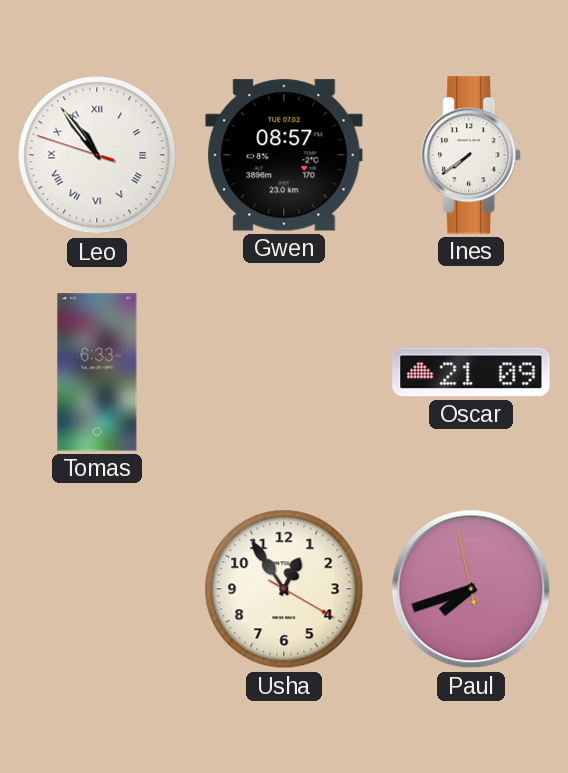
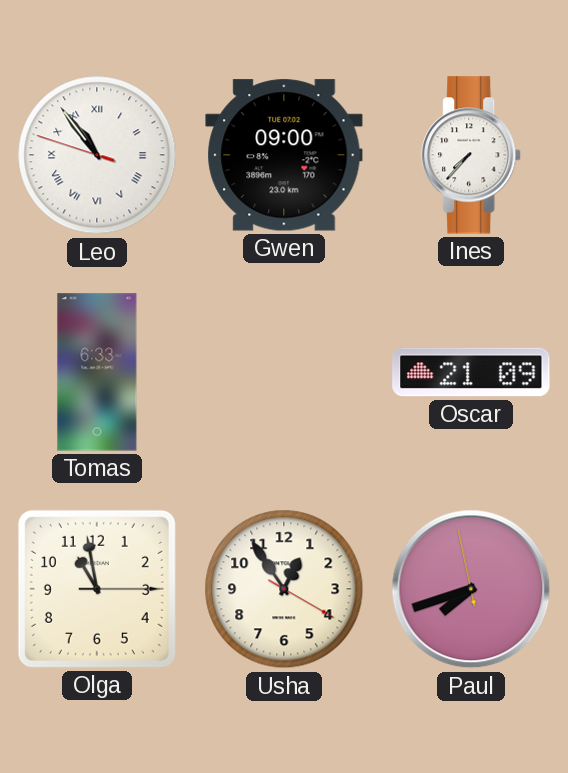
Gwen: 08:57 -> 09:00
Ines: 7:39 -> 7:37
Olga: none -> 10:58
